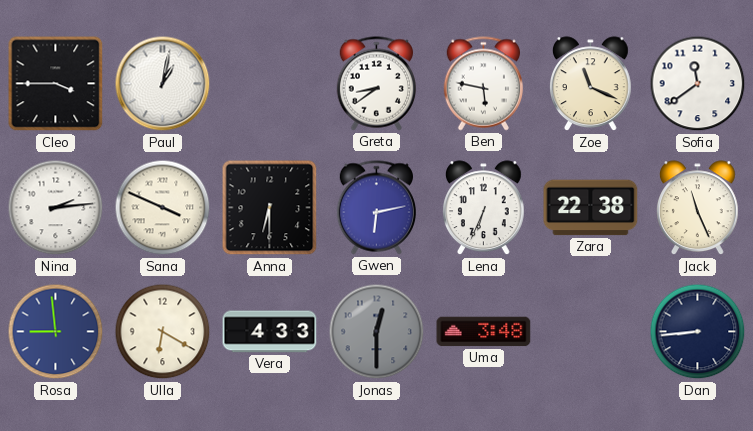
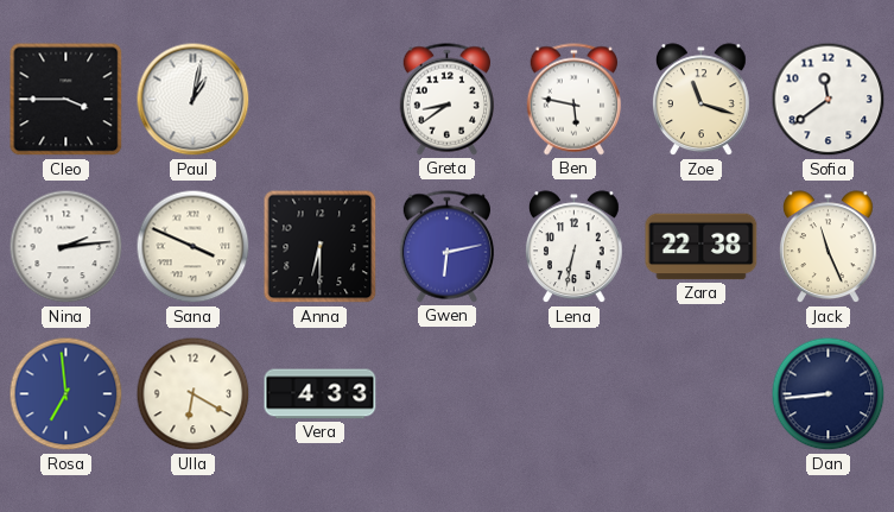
Zoe: 11:19 -> 11:18
Lena: 6:34 -> 6:32
Rosa: 8:59 -> 6:59
Jonas: 12:30 -> none
Uma: 3:48 -> none
